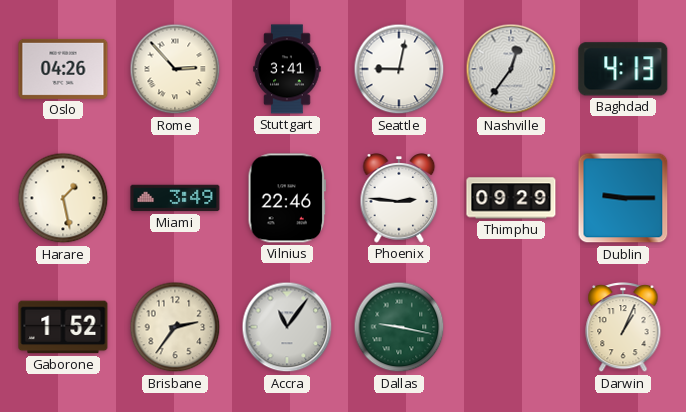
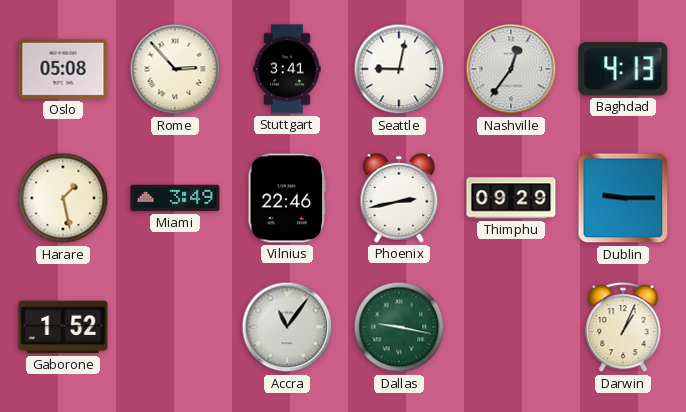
Oslo: 04:26 -> 05:08
Phoenix: 2:46 -> 2:43
Brisbane: 2:36 -> none
